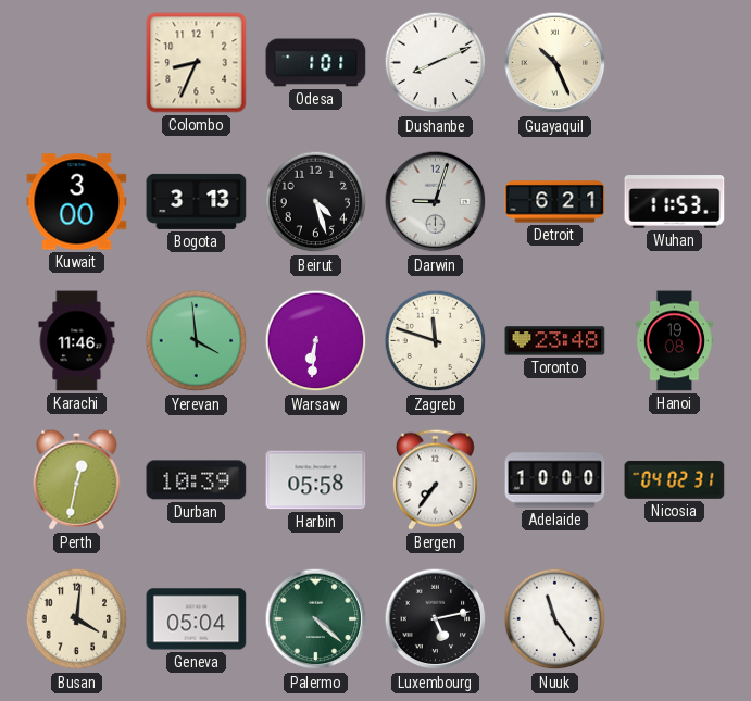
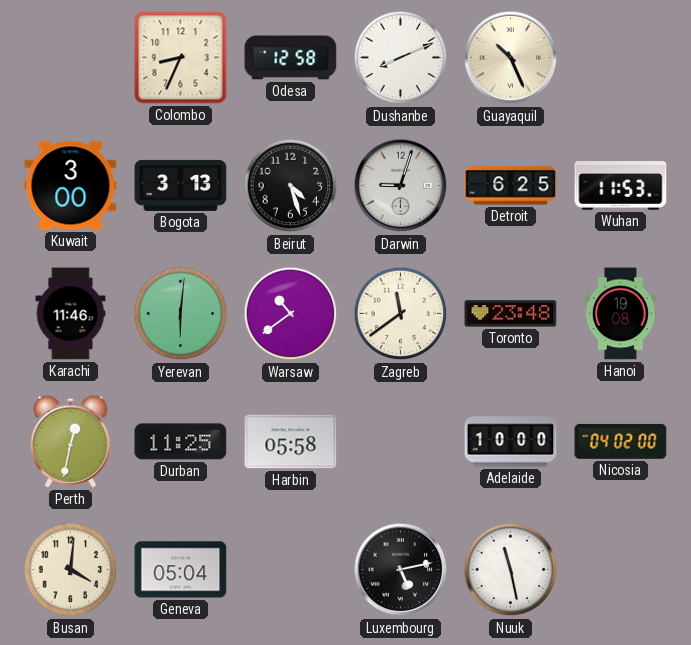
Odesa: 1:01 -> 12:58
Detroit: 6:21 -> 6:25
Yerevan: 3:59 -> 6:01
Warsaw: 6:31 -> 10:39
Zagreb: 11:48 -> 11:39
Durban: 10:39 -> 11:25
Bergen: 7:36 -> none
Nicosia: 04:02:31 -> 04:02:00
Palermo: 4:22 -> none
Nuuk: 11:24 -> 11:28
